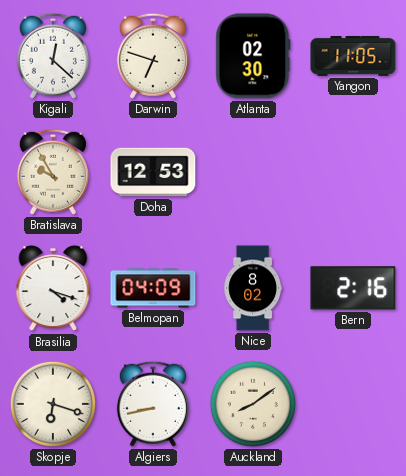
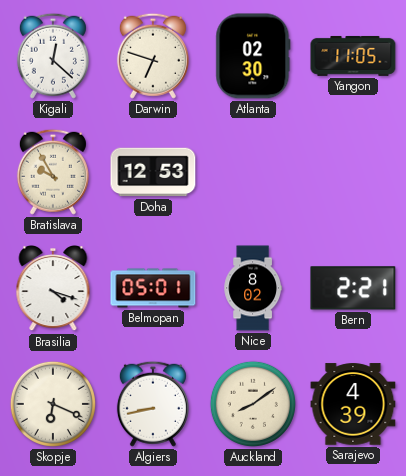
Belmopan: 04:09 -> 05:01
Bern: 2:16 -> 2:21
Skopje: 6:18 -> 6:19
Sarajevo: none -> 4:39
